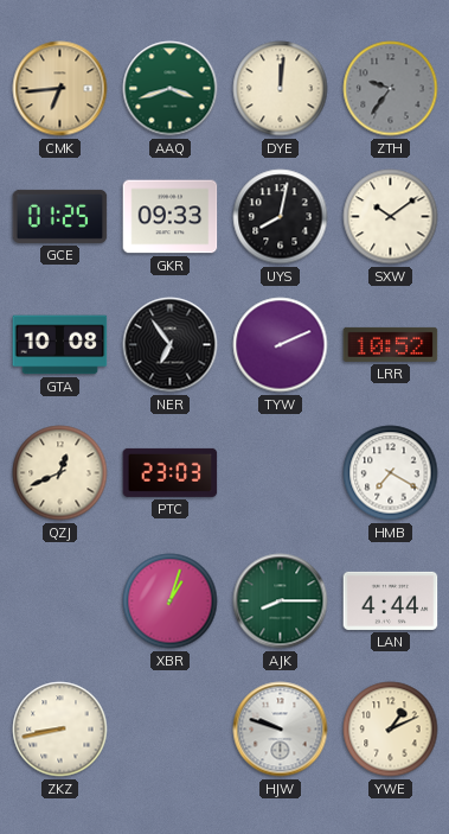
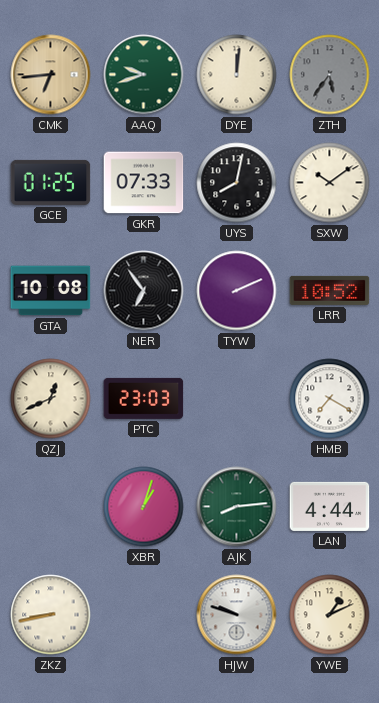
AAQ: 3:42 -> 9:42
ZTH: 9:36 -> 5:36
GKR: 09:33 -> 07:33
AJK: 8:15 -> 8:14
